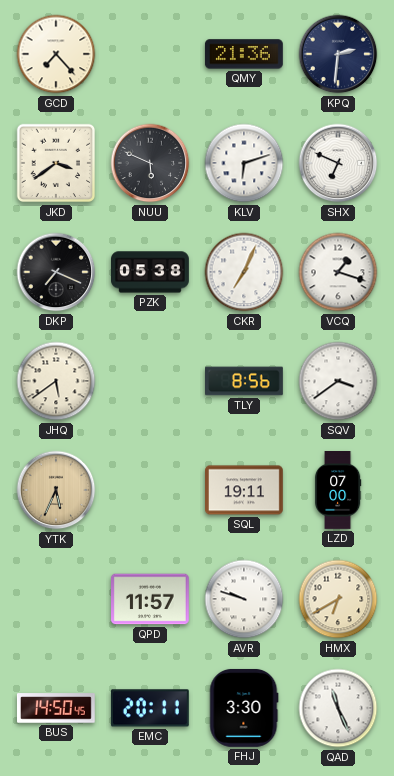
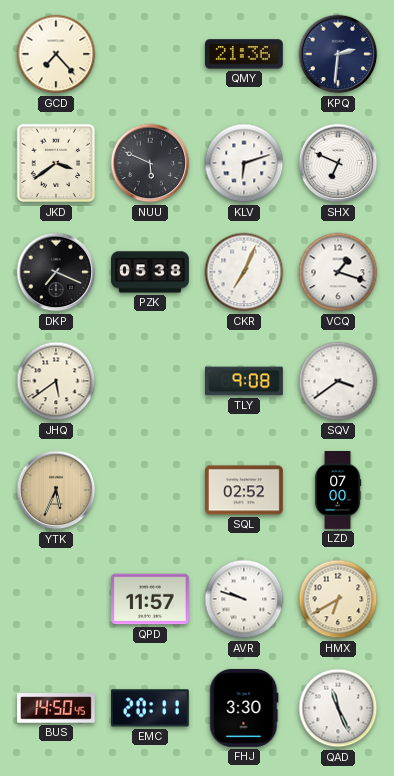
TLY: 8:56 -> 9:08
SQL: 19:11 -> 02:52
